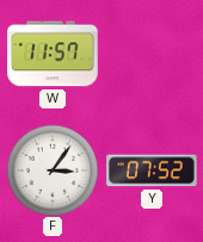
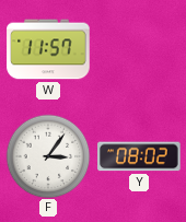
Y: 07:52 -> 08:02
